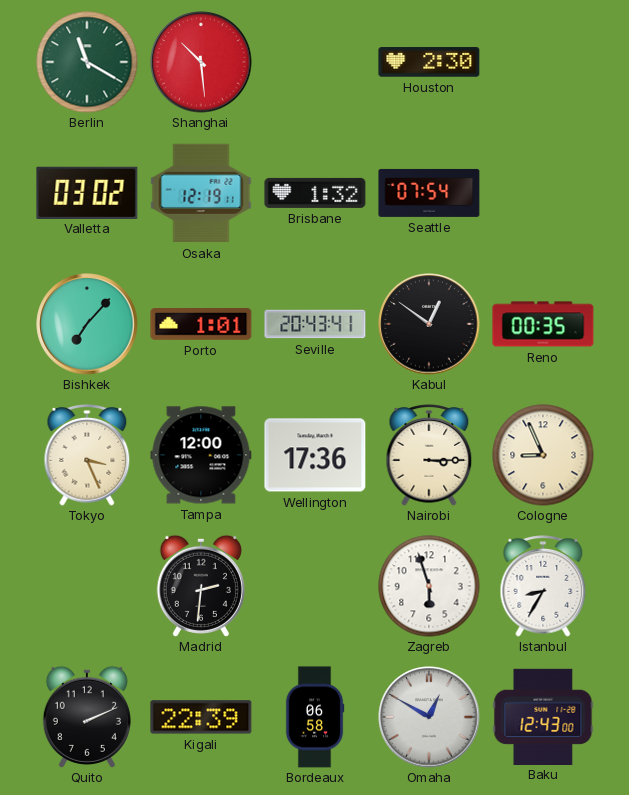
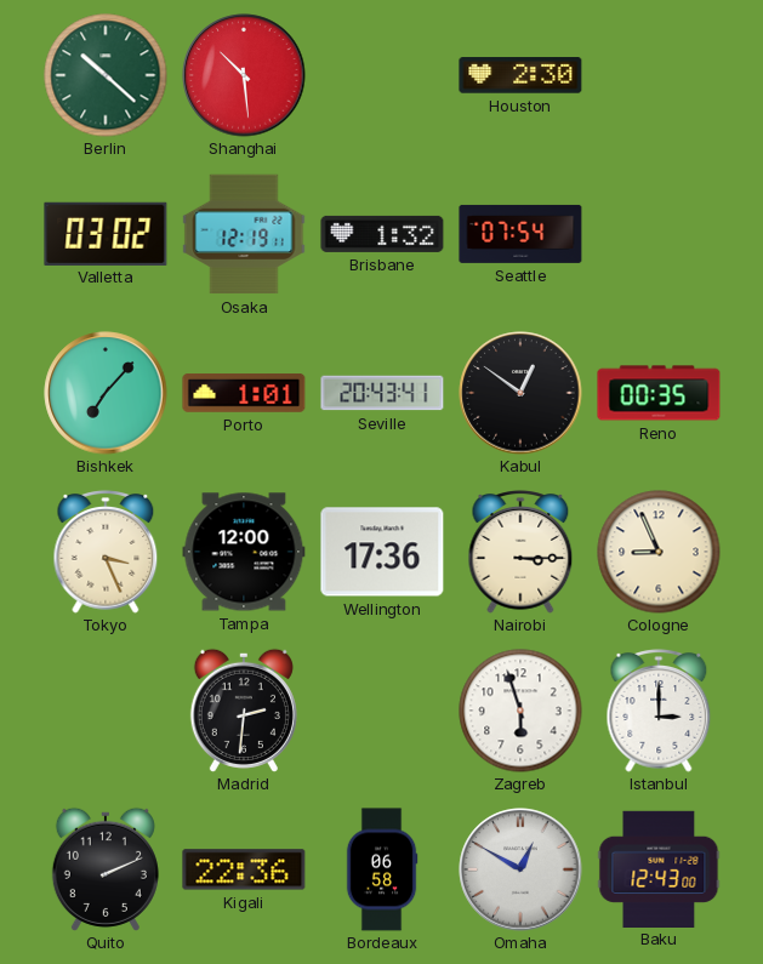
Berlin: 11:20 -> 10:22
Istanbul: 8:35 -> 3:00
Kigali: 22:39 -> 22:36
